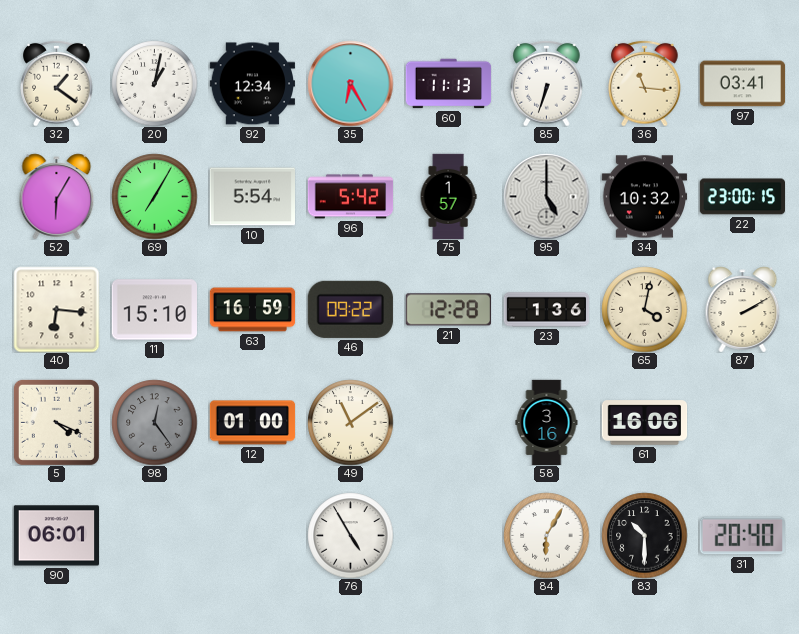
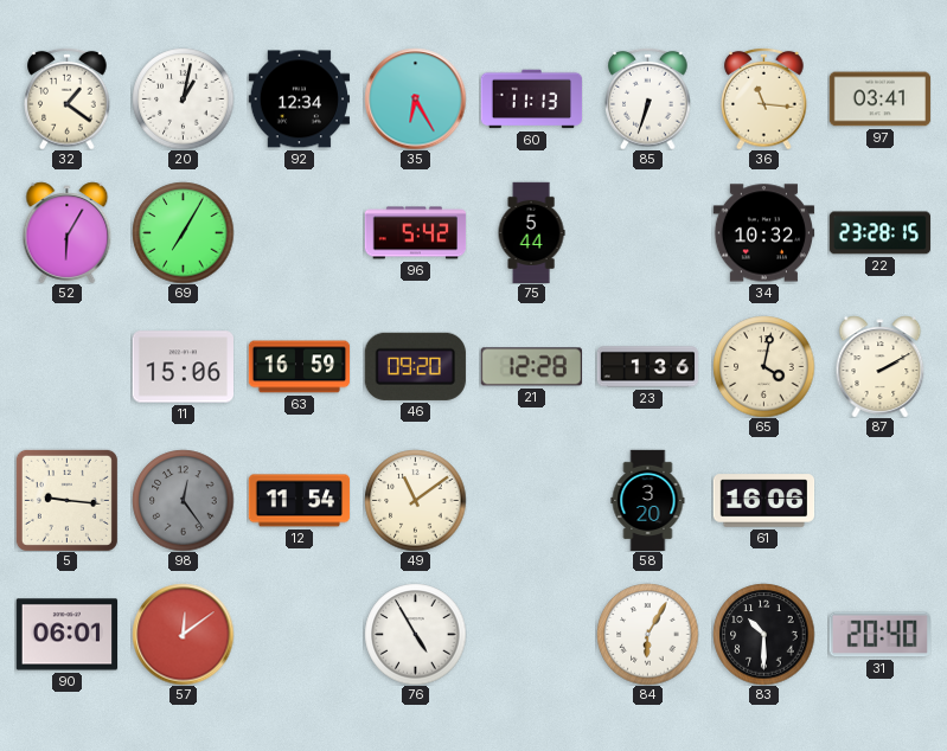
10: 5:54 -> none
75: 1:57 -> 5:44
95: 5:00 -> none
22: 23:00 -> 23:28
40: 6:16 -> none
11: 15:10 -> 15:06
46: 09:22 -> 09:20
5: 4:19 -> 9:16
12: 01:00 -> 11:54
58: 3:16 -> 3:20
57: none -> 12:09
